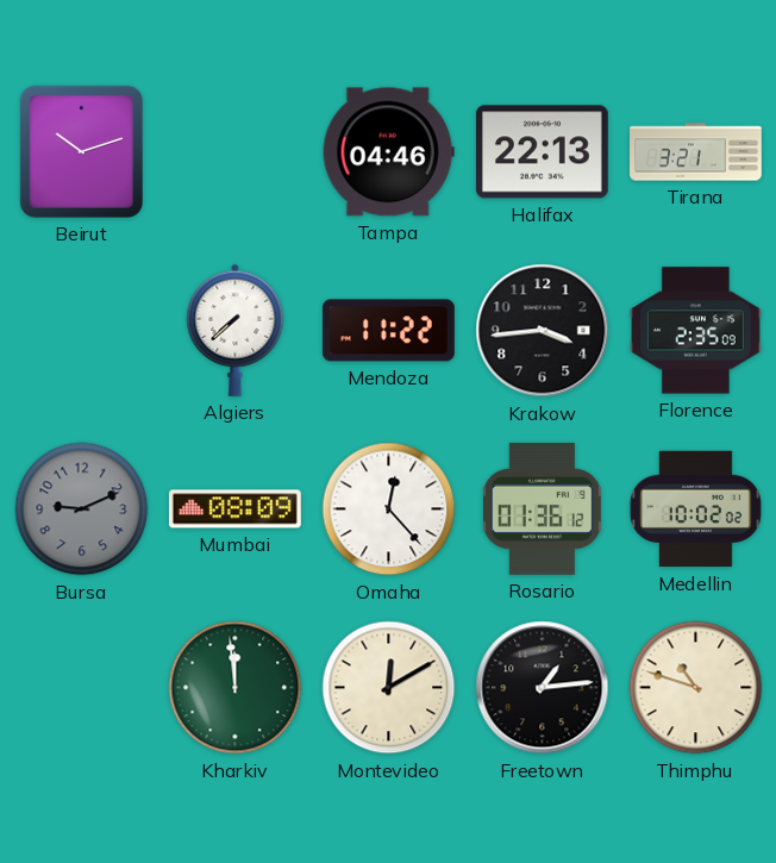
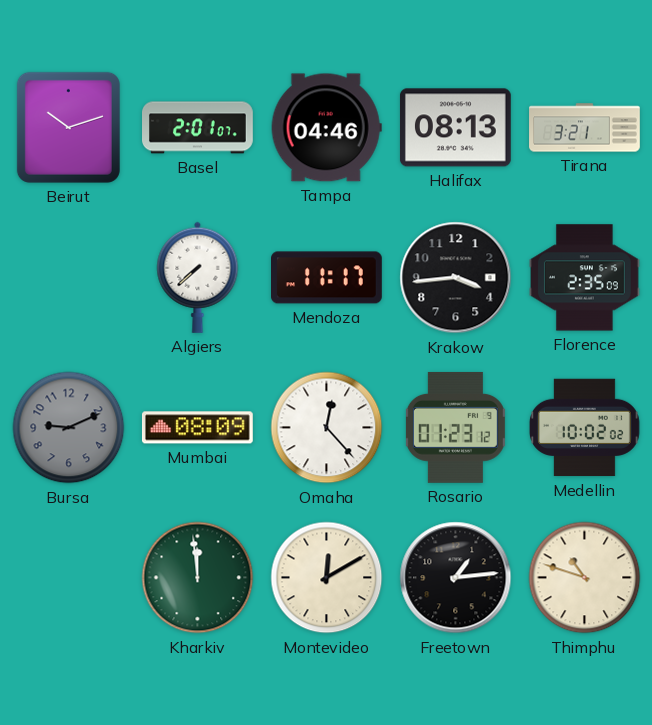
Basel: none -> 2:01
Halifax: 22:13 -> 08:13
Mendoza: 11:22 -> 11:17
Rosario: 01:36 -> 01:23
